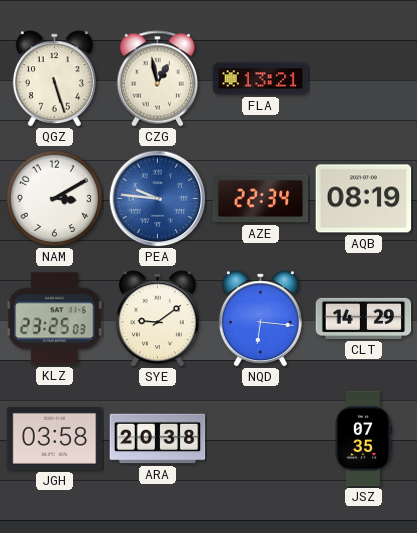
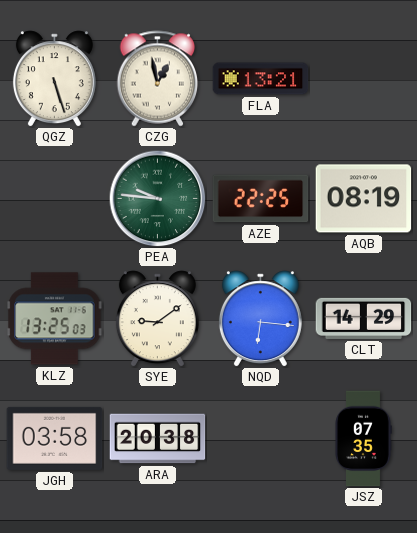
NAM: 3:10 -> none
PEA dial: blue -> green
AZE: 22:34 -> 22:25
KLZ: 23:25 -> 13:25
